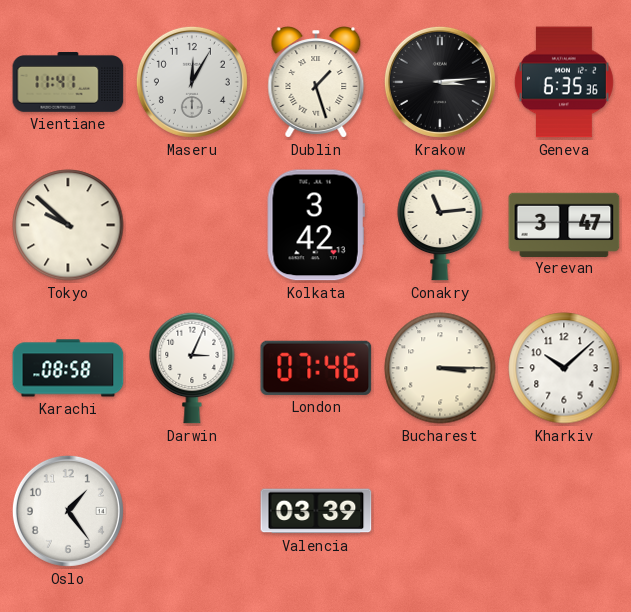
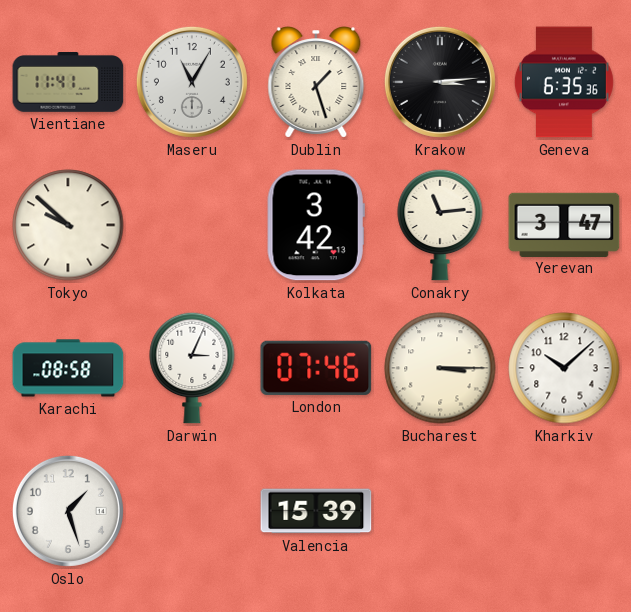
Maseru: 12:05 -> 11:05
Oslo: 1:24 -> 1:27
Valencia: 03:39 -> 15:39
